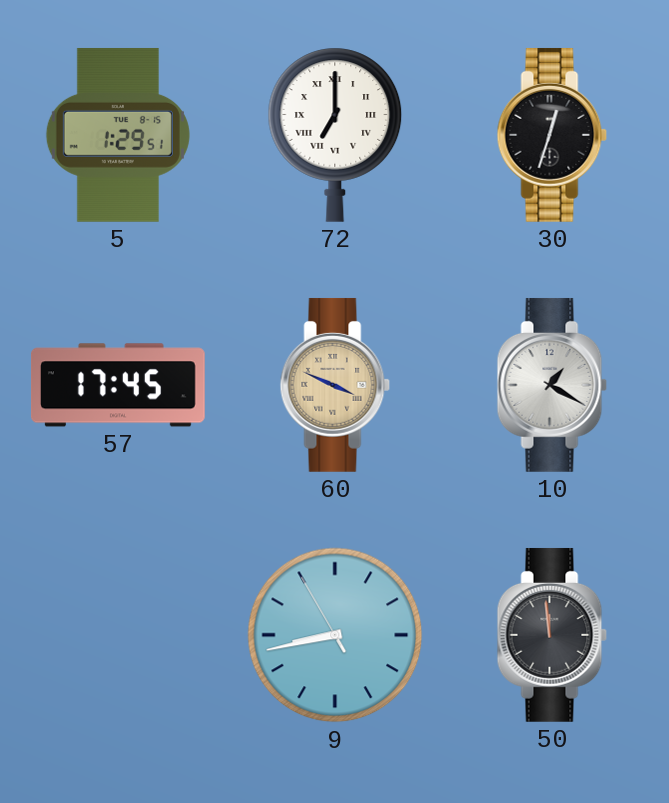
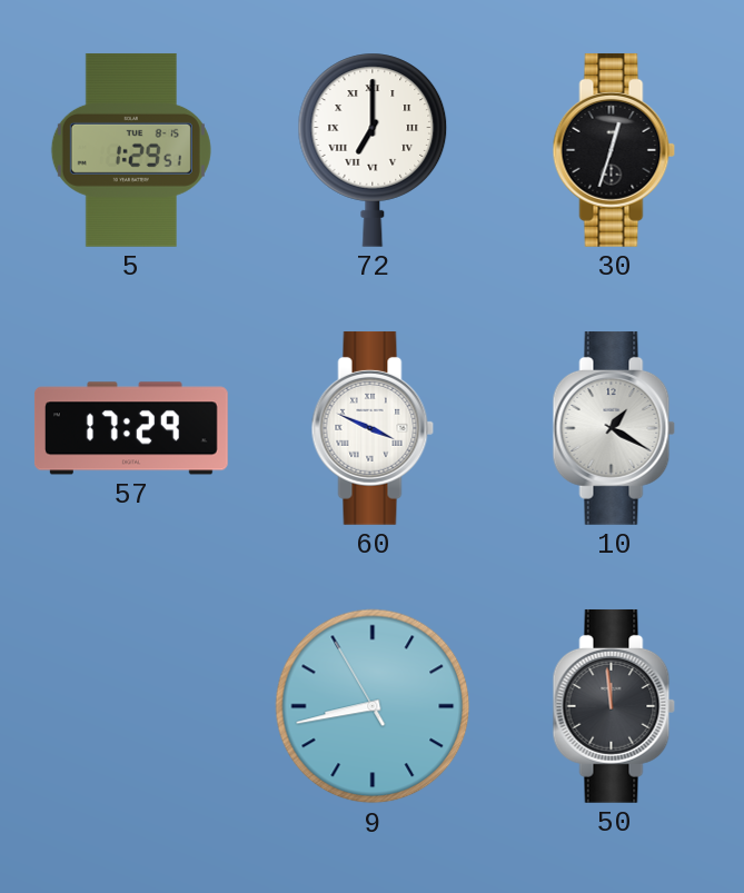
57: 17:45 -> 17:29
60 dial: champagne -> white
